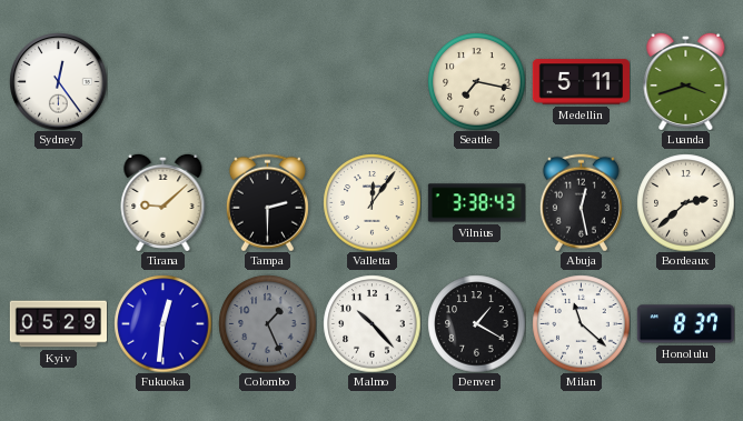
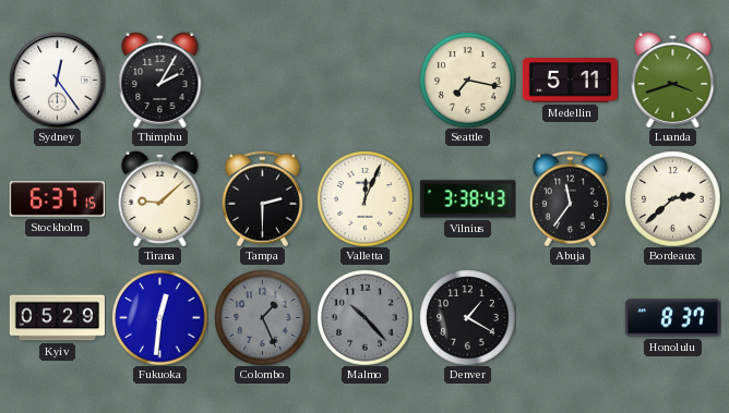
Thimphu: none -> 2:05
Stockholm: none -> 6:37
Valletta: 12:06 -> 12:04
Abuja: 12:28 -> 11:36
Malmo dial: white -> grey
Milan: 11:22 -> none
